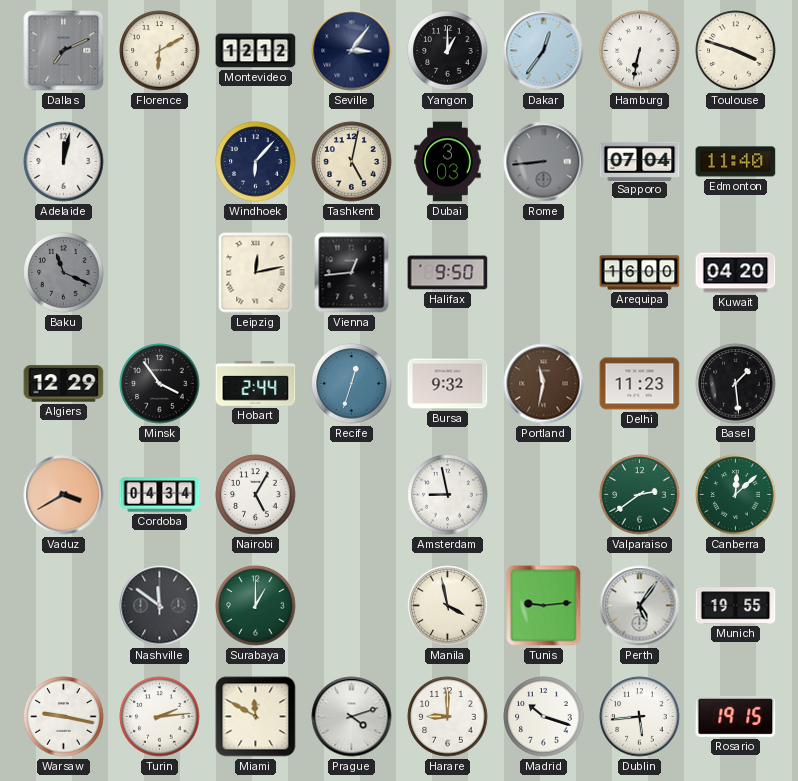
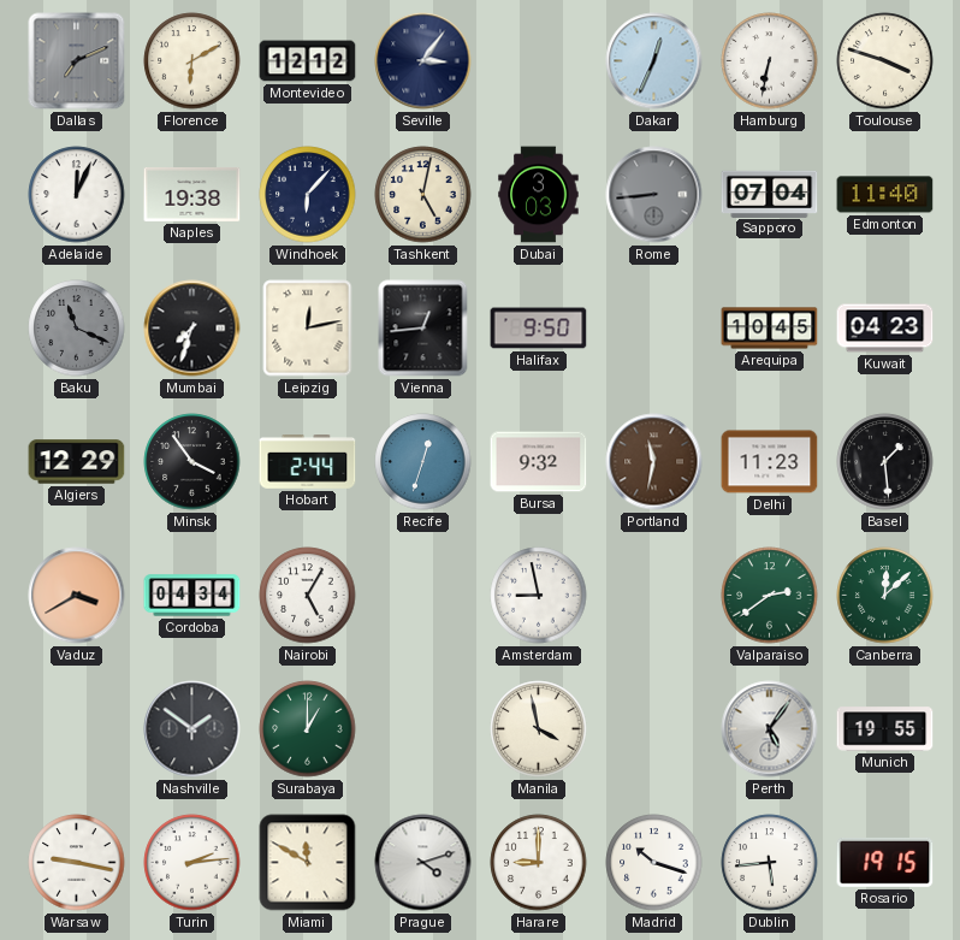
Yangon: 1:00 -> none
Dakar: 12:36 -> 12:34
Adelaide: 12:02 -> 12:04
Naples: none -> 19:38
Mumbai: none -> 7:33
Arequipa: 16:00 -> 10:45
Kuwait: 04:20 -> 04:23
Nashville: 11:51 -> 1:51
Tunis: 9:14 -> none
